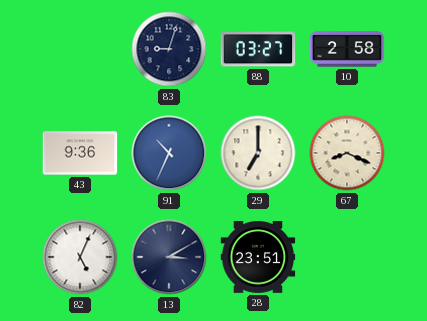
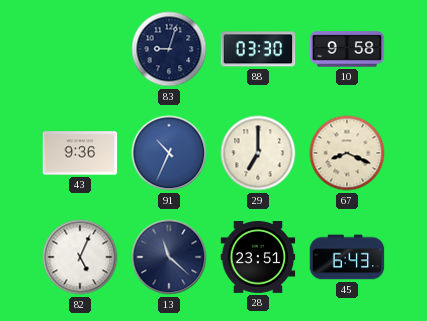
88: 03:27 -> 03:30
10: 2:58 -> 9:58
13: 3:10 -> 11:22
45: none -> 6:43
